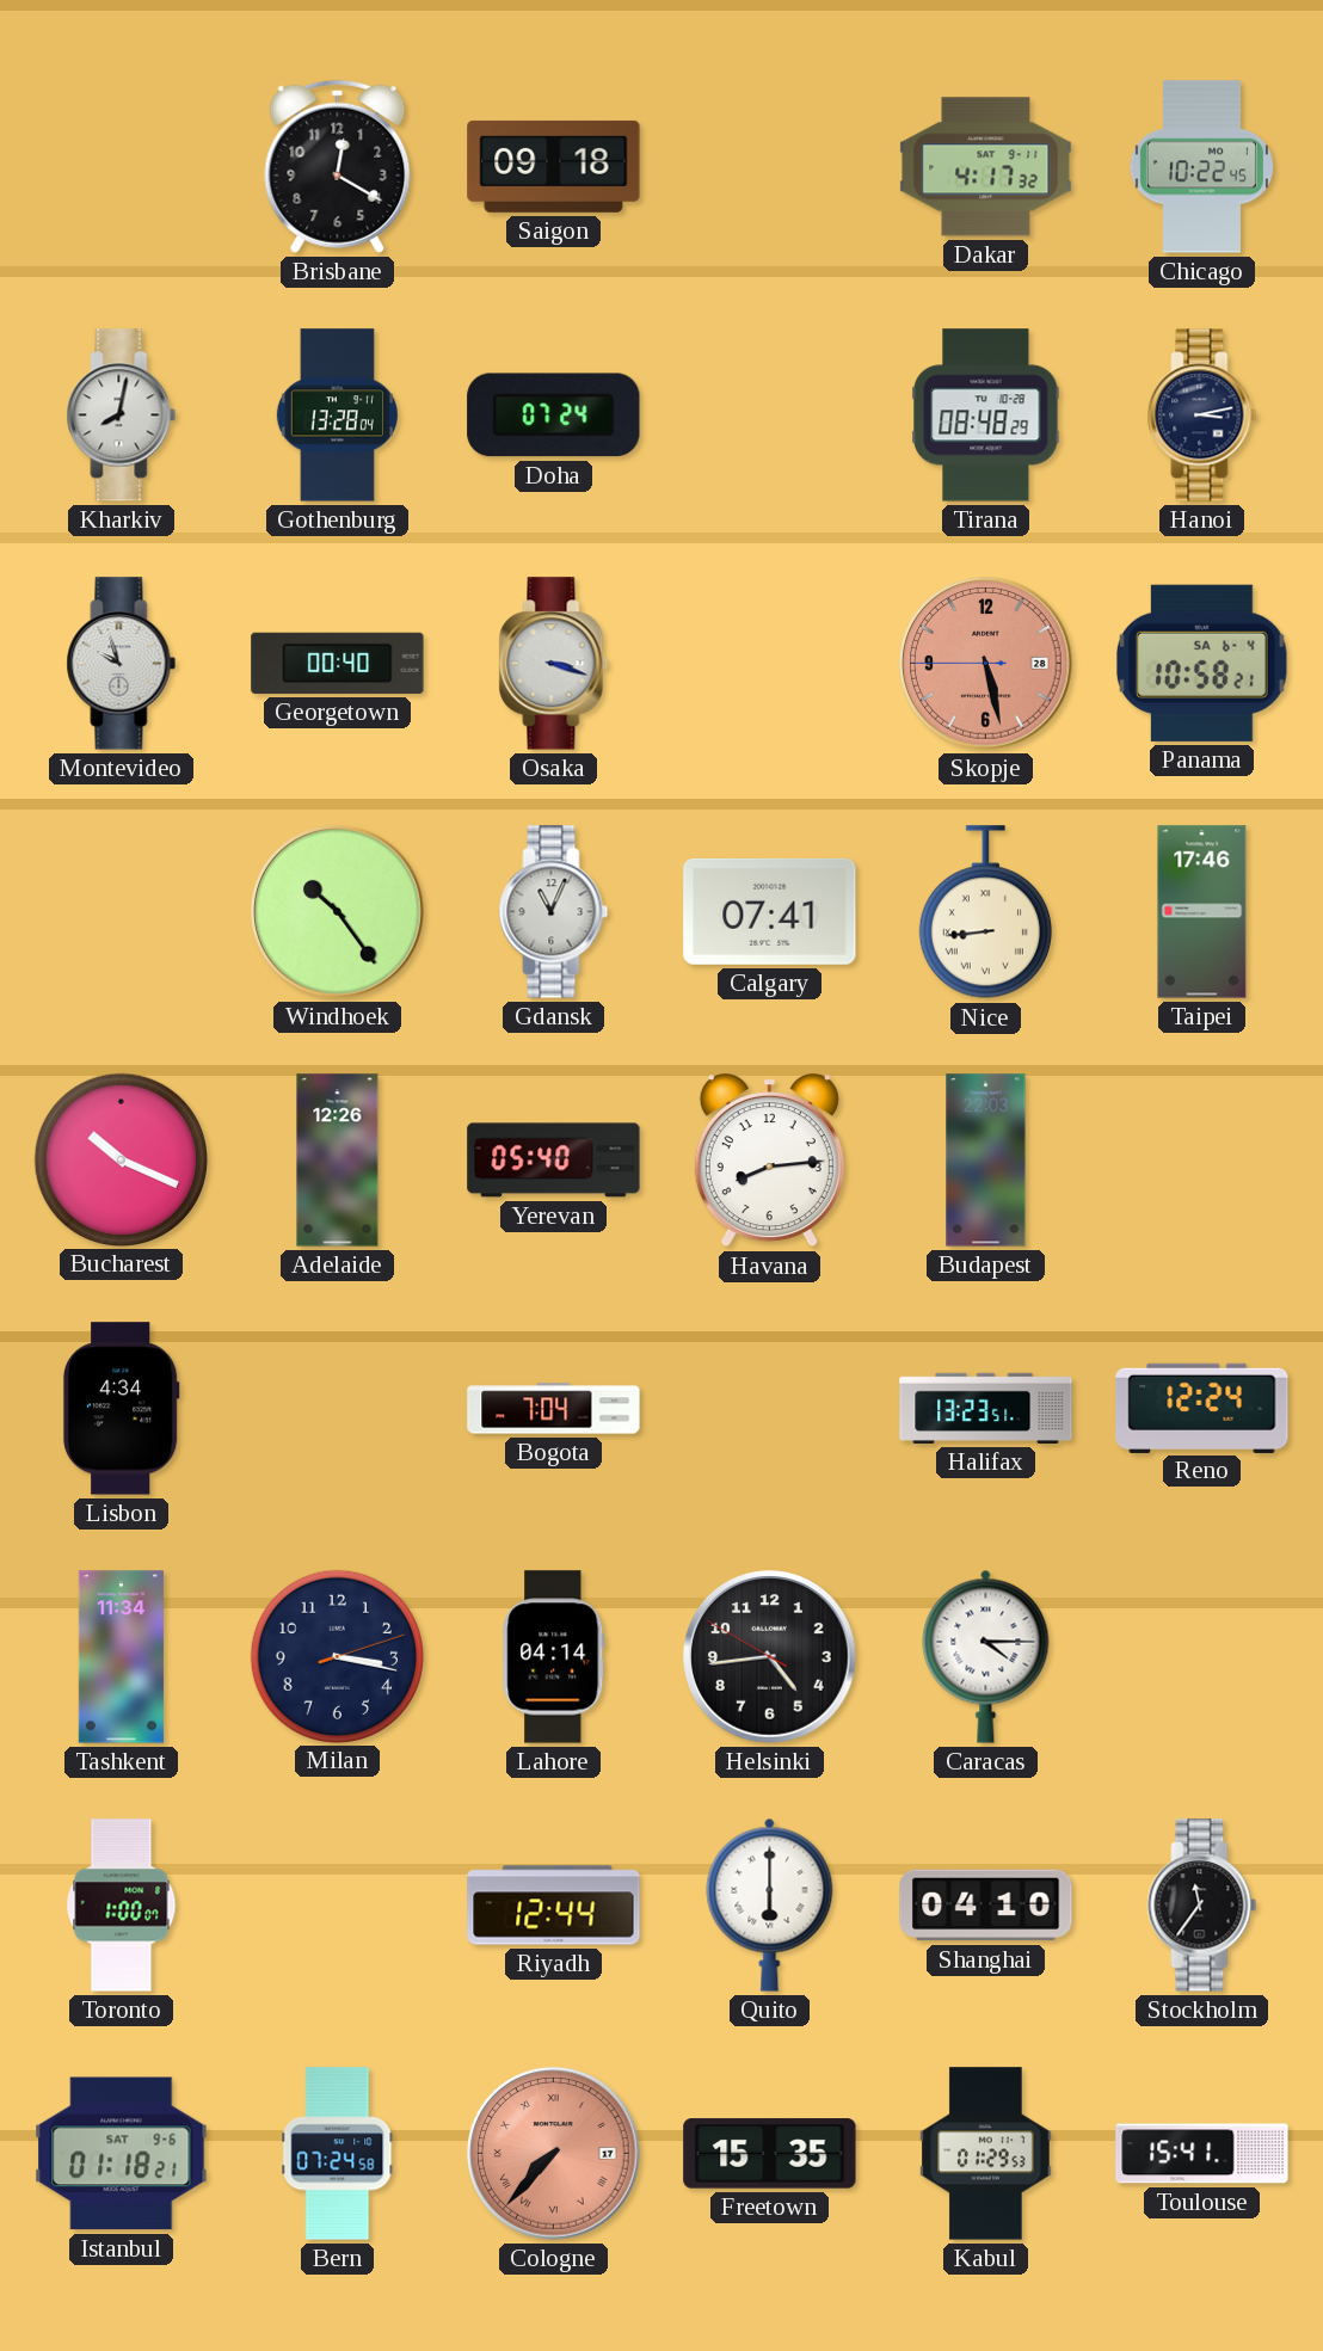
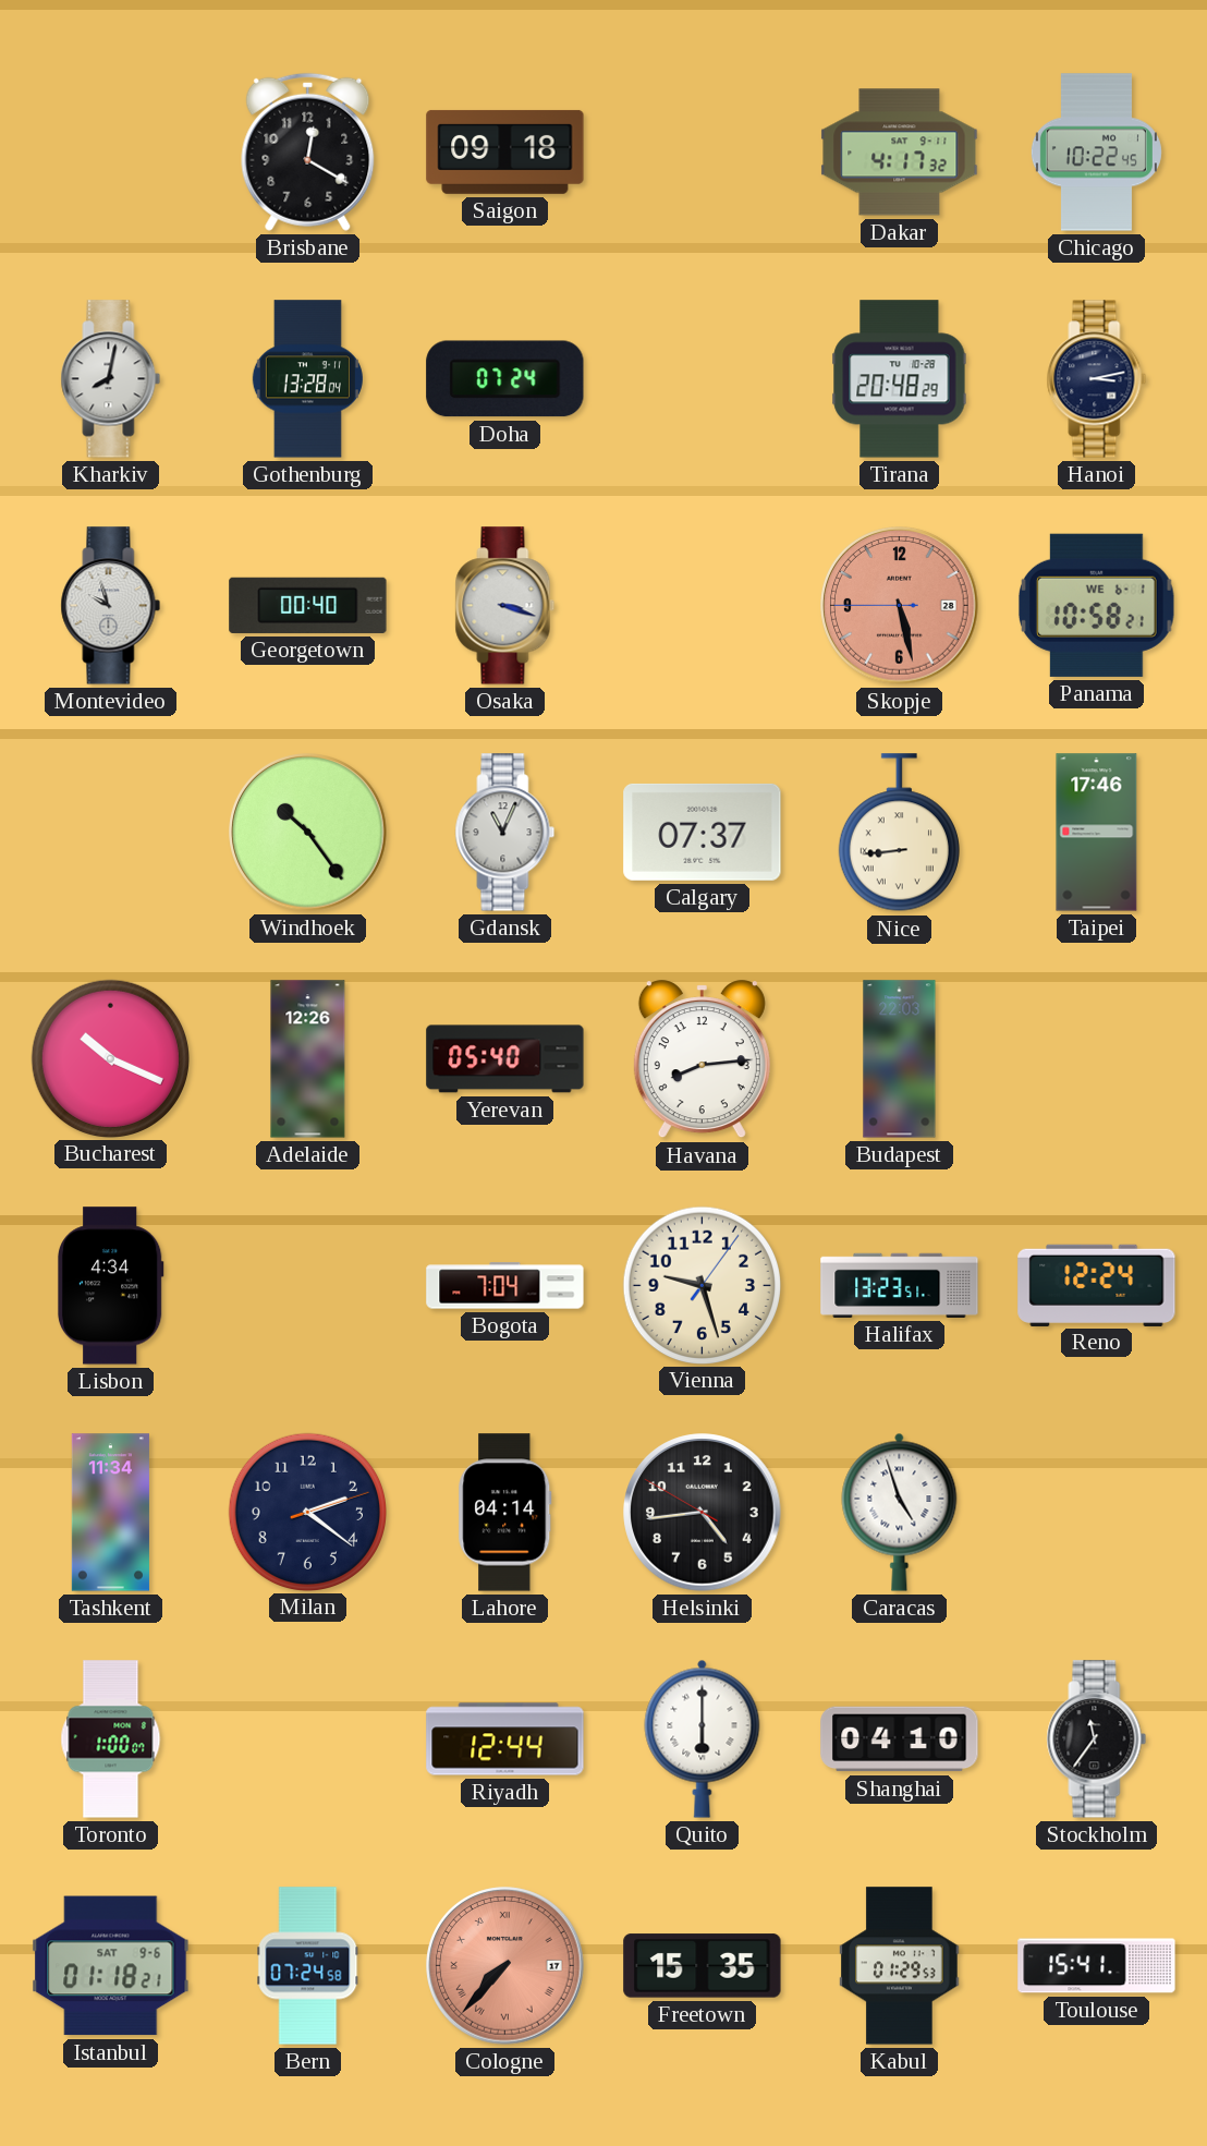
Tirana: 08:48 -> 20:48
Panama date: SA 6-4 -> WE 6-1
Calgary: 07:41 -> 07:37
Vienna: none -> 9:27
Milan: 3:17 -> 2:21
Caracas: 4:15 -> 4:57
